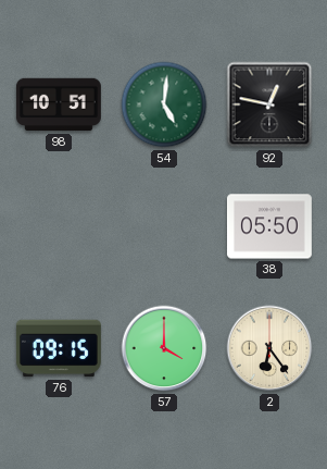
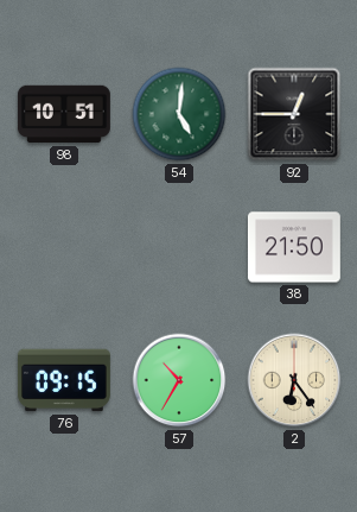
92: 12:47 -> 12:45
38: 05:50 -> 21:50
57: 4:00 -> 10:35
